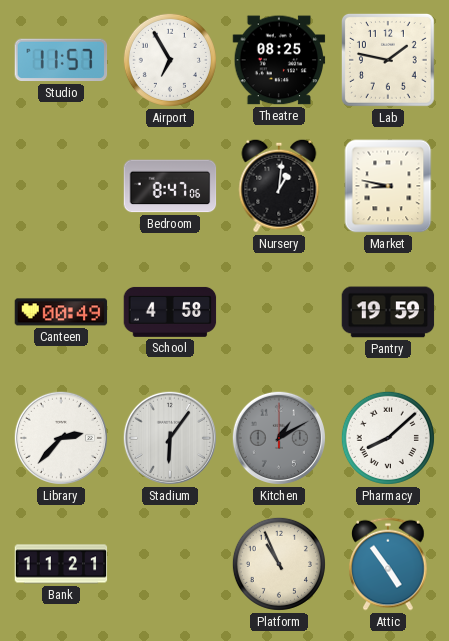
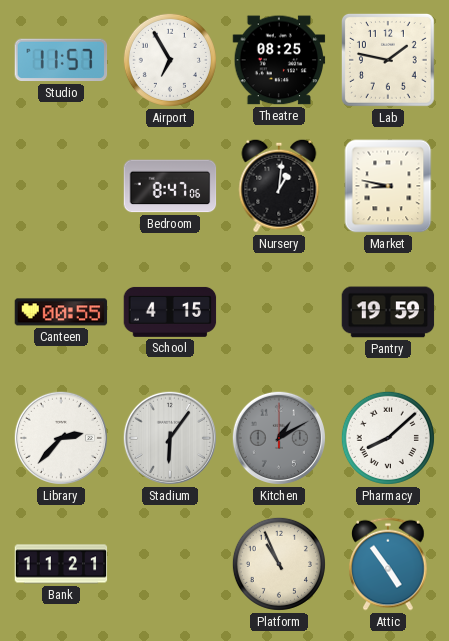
Canteen: 00:49 -> 00:55
School: 4:58 -> 4:15
